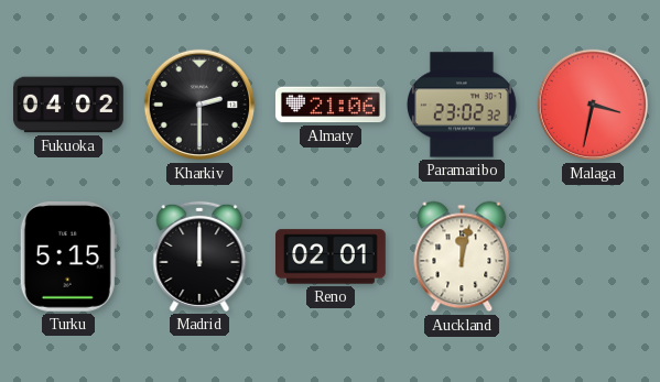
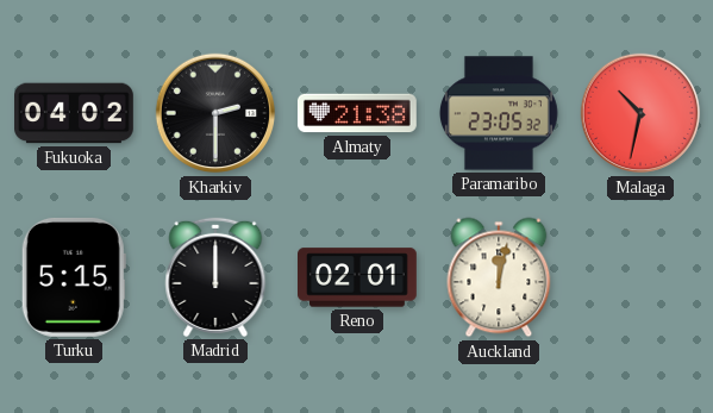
Almaty: 21:06 -> 21:38
Paramaribo: 23:02 -> 23:05
Malaga: 3:32 -> 10:32
